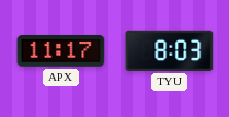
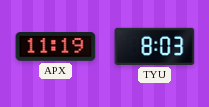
APX: 11:17 -> 11:19
